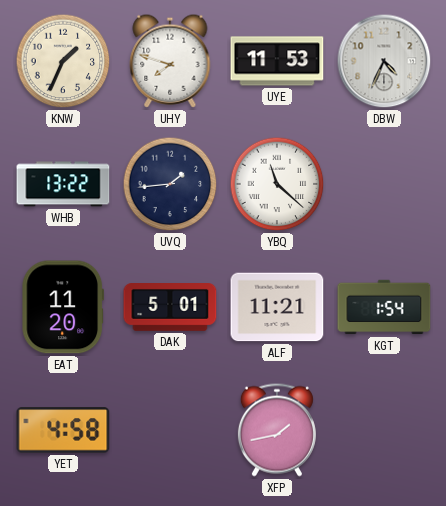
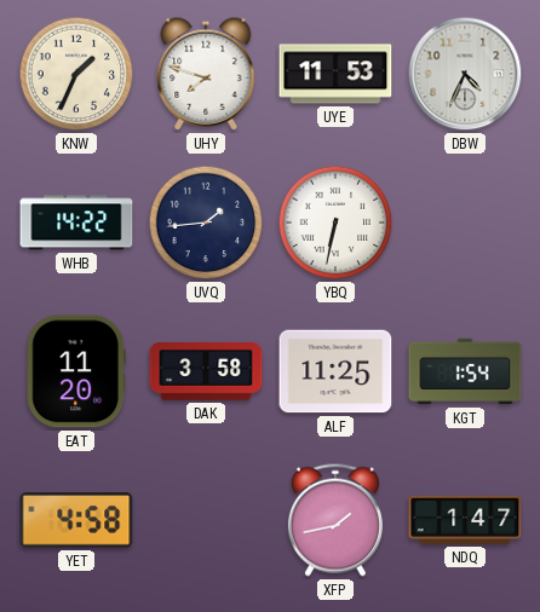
WHB: 13:22 -> 14:22
YBQ: 11:22 -> 6:32
DAK: 5:01 -> 3:58
ALF: 11:21 -> 11:25
NDQ: none -> 1:47
